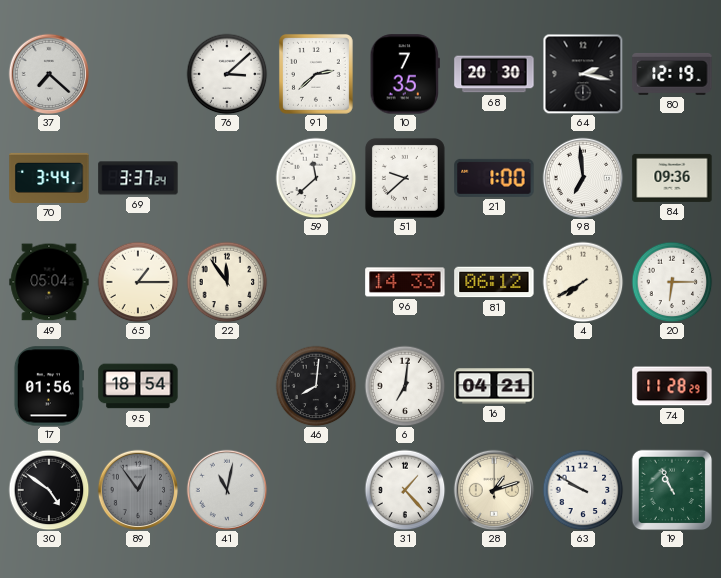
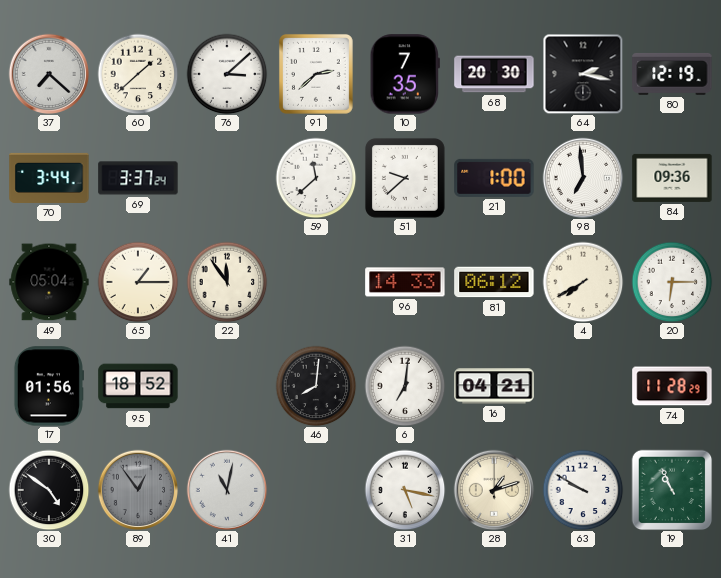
60: none -> 1:38
95: 18:54 -> 18:52
31: 1:23 -> 5:17
